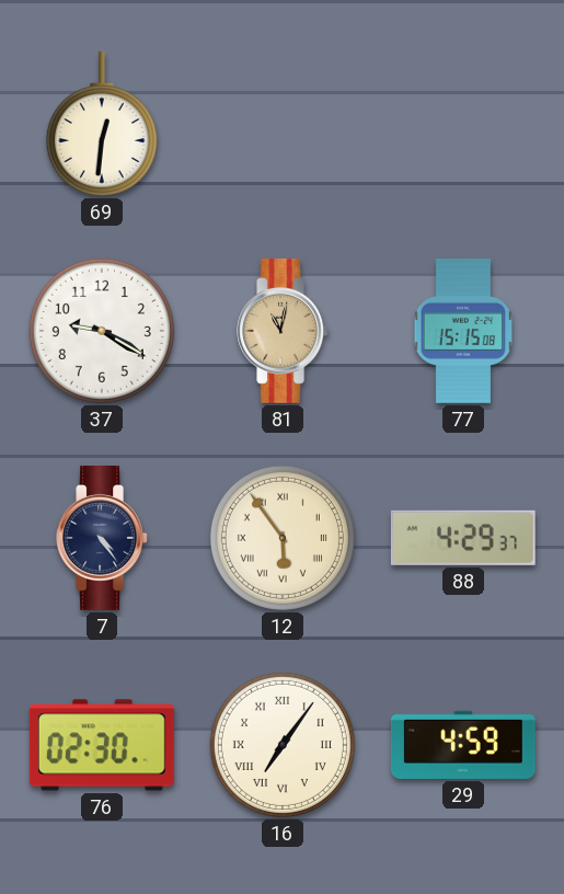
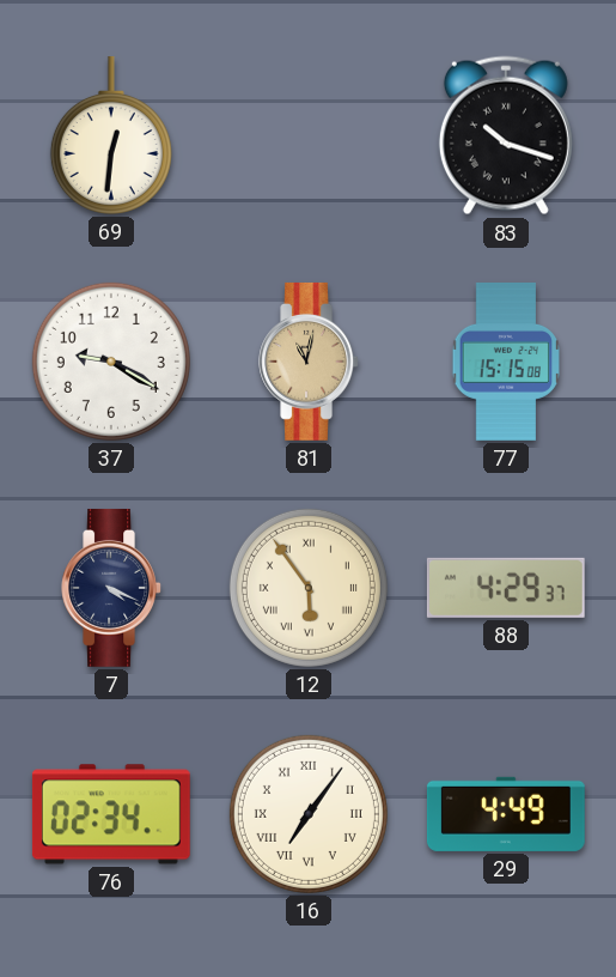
83: none -> 10:18
7: 4:24 -> 4:19
76: 02:30 -> 02:34
29: 4:59 -> 4:49
